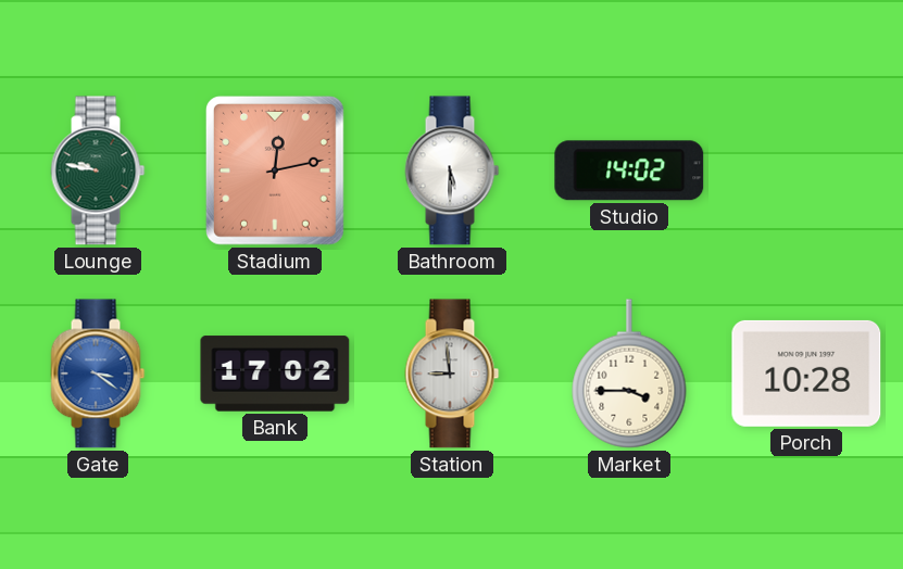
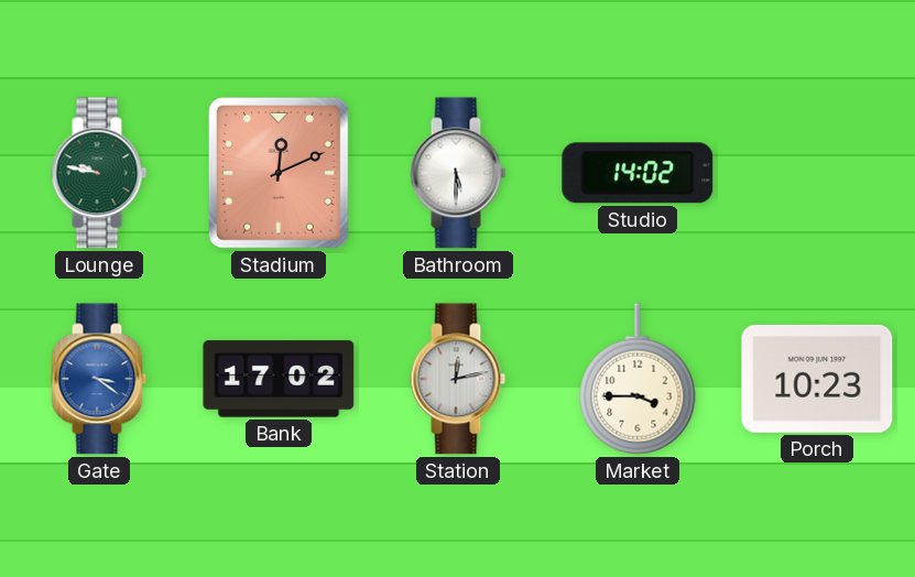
Stadium: 12:13 -> 12:11
Station: 8:59 -> 12:13
Porch: 10:28 -> 10:23
